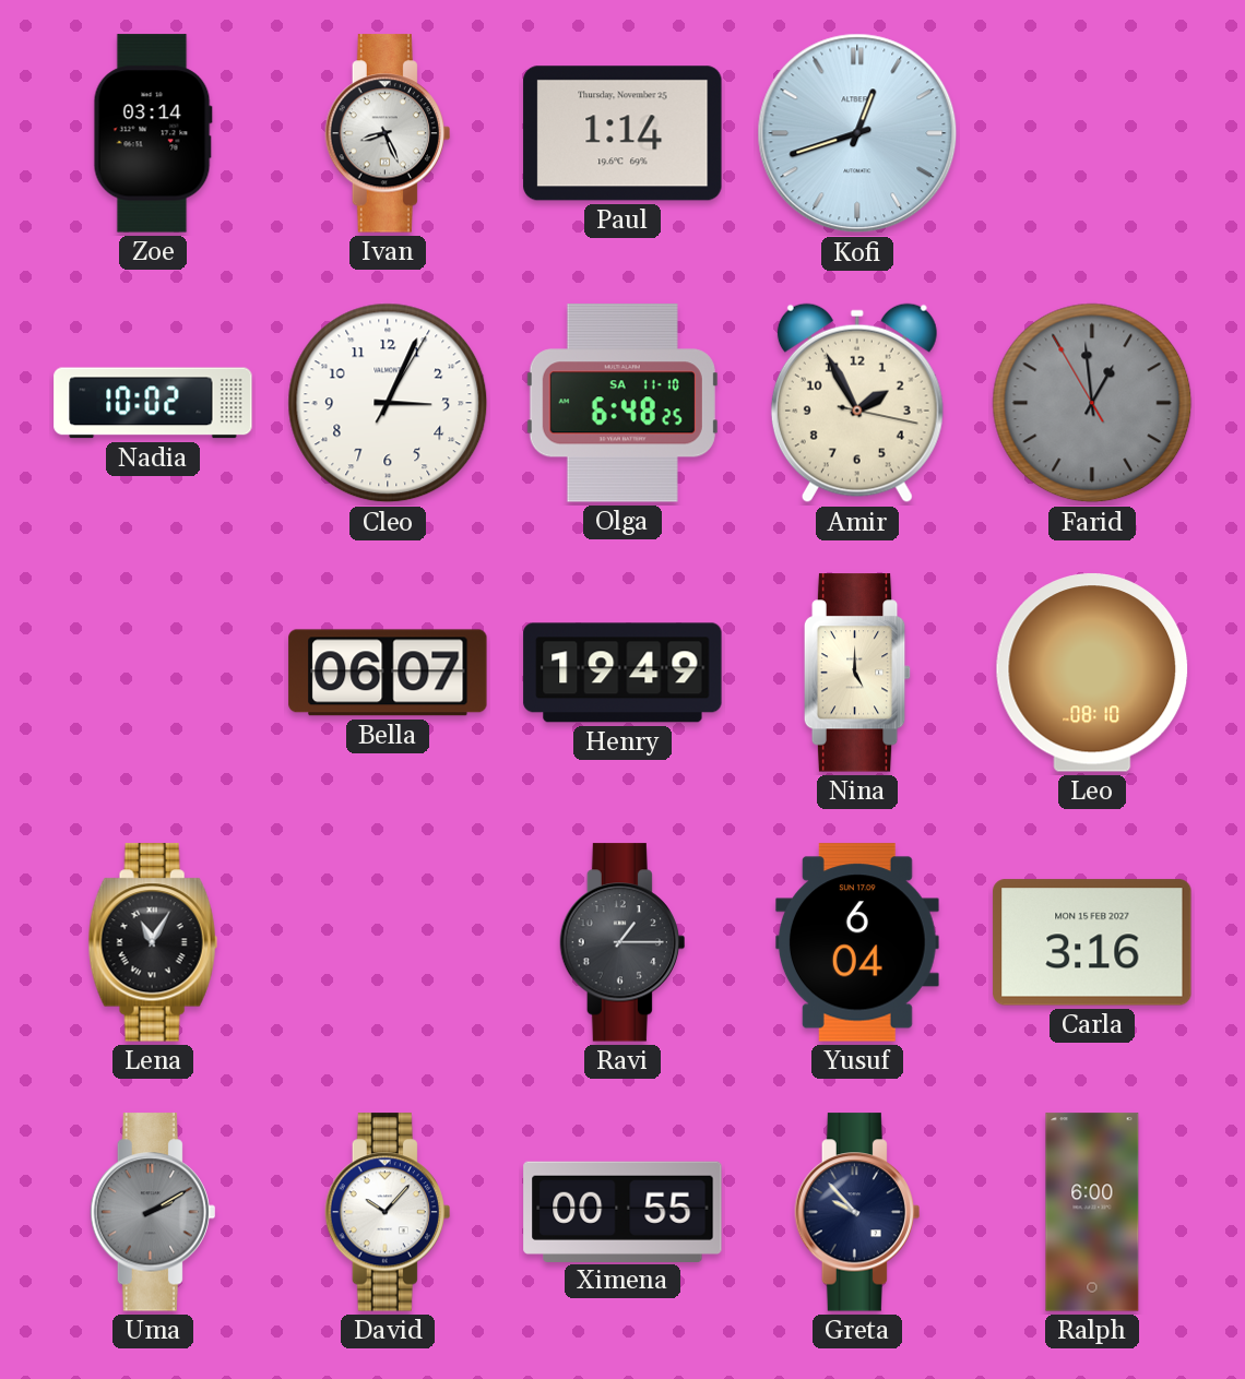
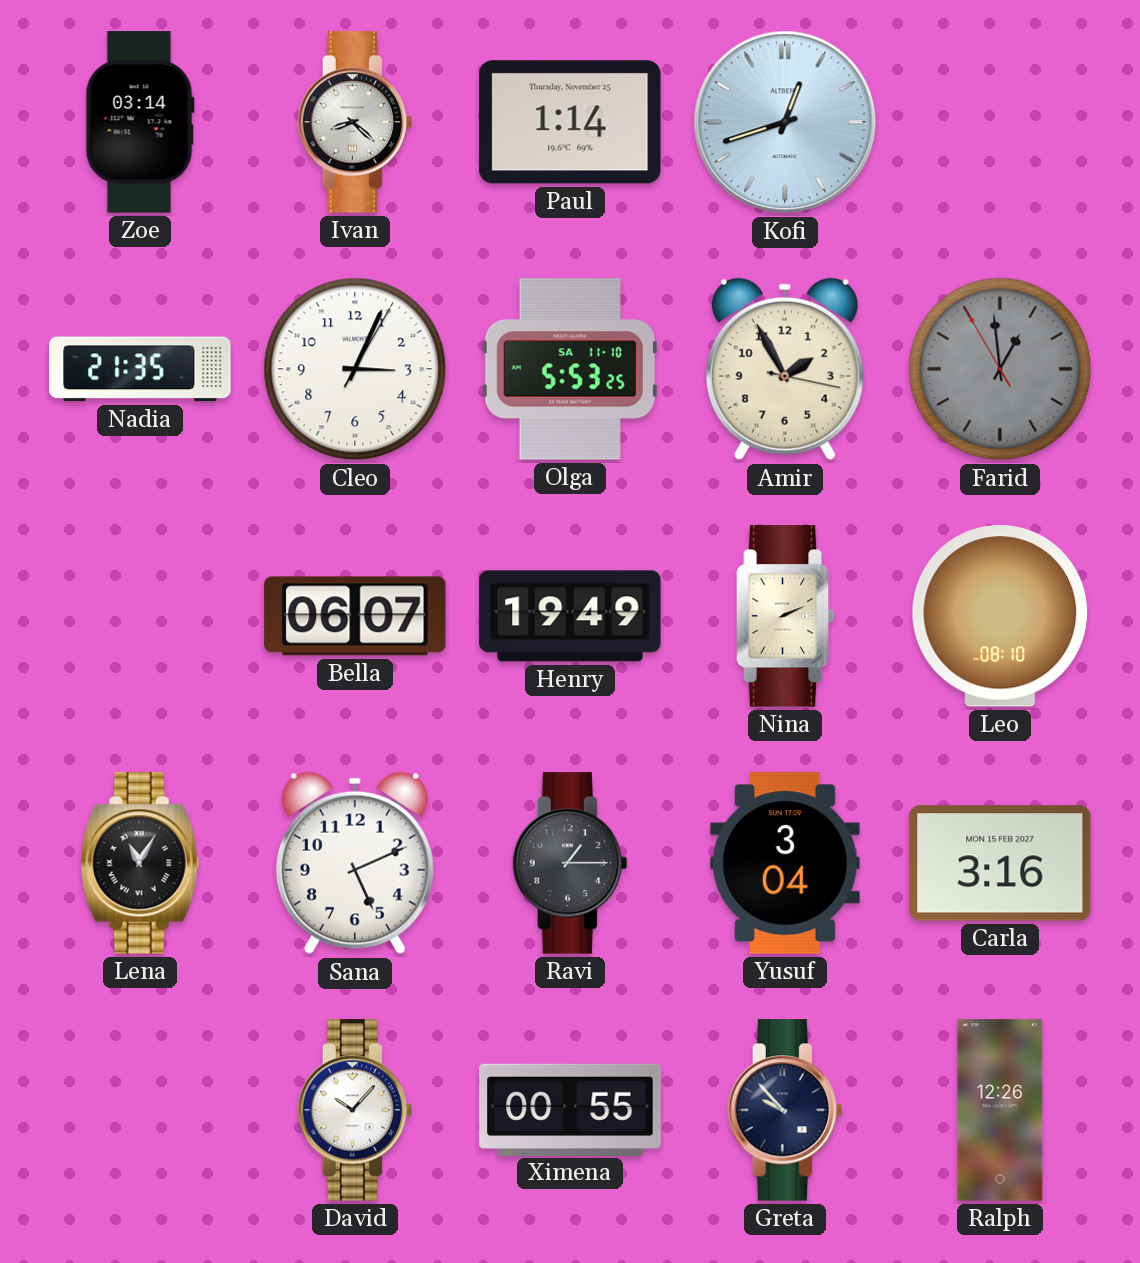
Ivan: 8:26 -> 8:22
Nadia: 10:02 -> 21:35
Olga: 6:48 -> 5:53
Nina: 5:00 -> 2:11
Sana: none -> 5:11
Yusuf: 6:04 -> 3:04
Uma: 2:10 -> none
Ralph: 6:00 -> 12:26
